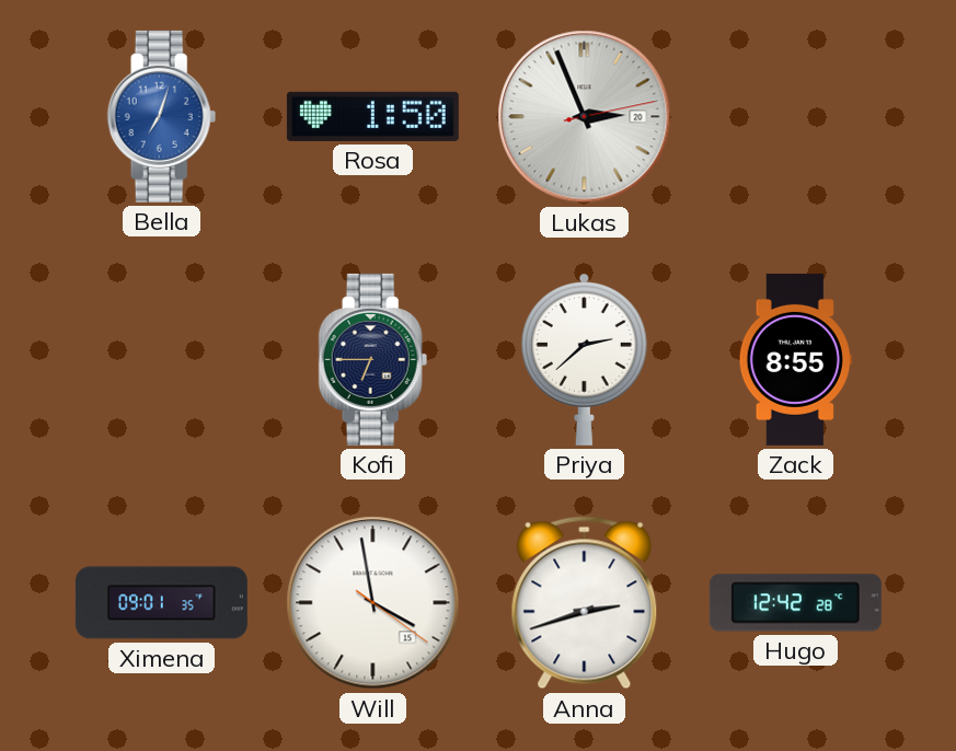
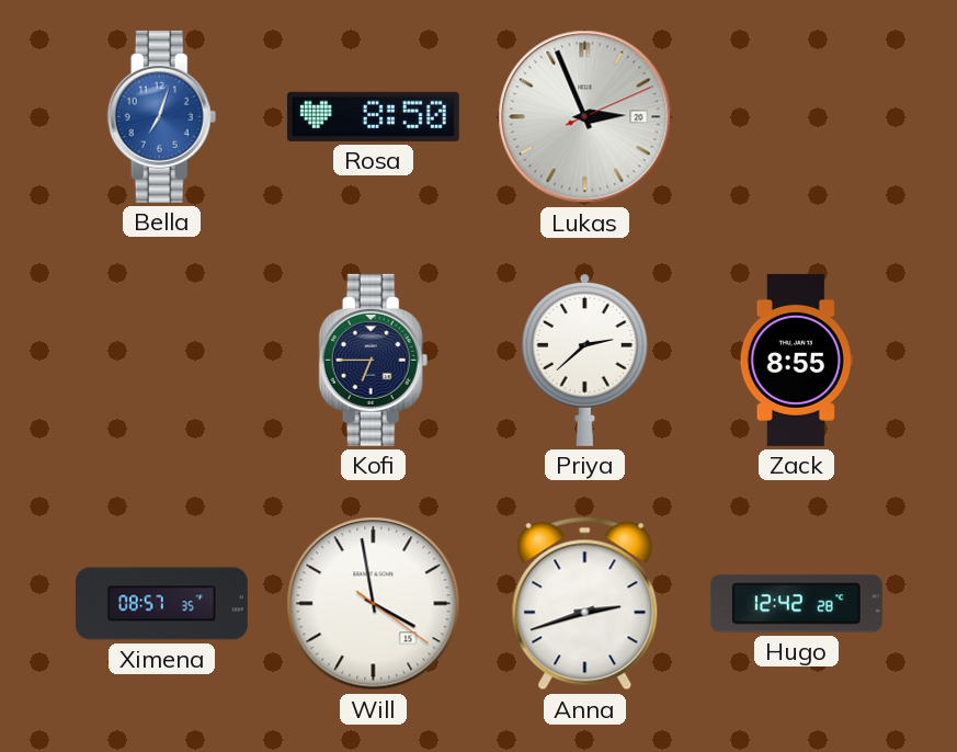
Rosa: 1:50 -> 8:50
Lukas: 2:56:13 -> 2:56:11
Ximena: 09:01 -> 08:57
